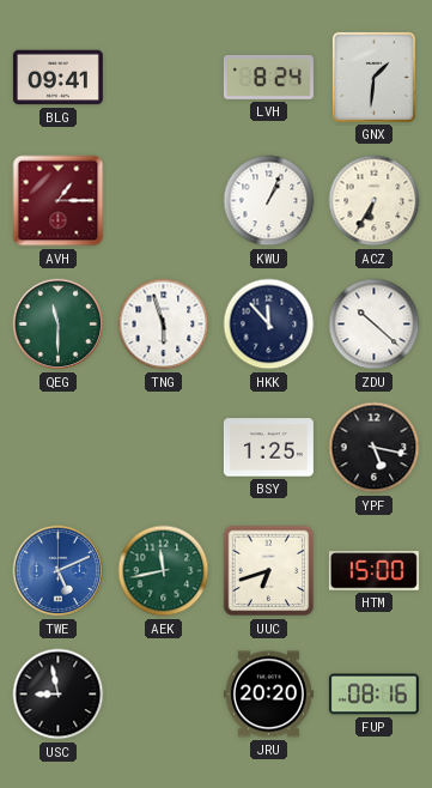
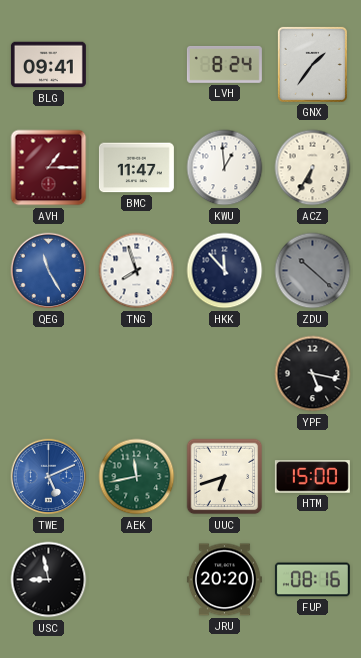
GNX: 1:31 -> 1:36
BMC: none -> 11:47
KWU: 1:04 -> 12:59
QEG: 11:30 -> 11:25
QEG dial: green -> blue
TNG: 5:57 -> 7:57
ZDU dial: white -> grey
BSY: 1:25 -> none
